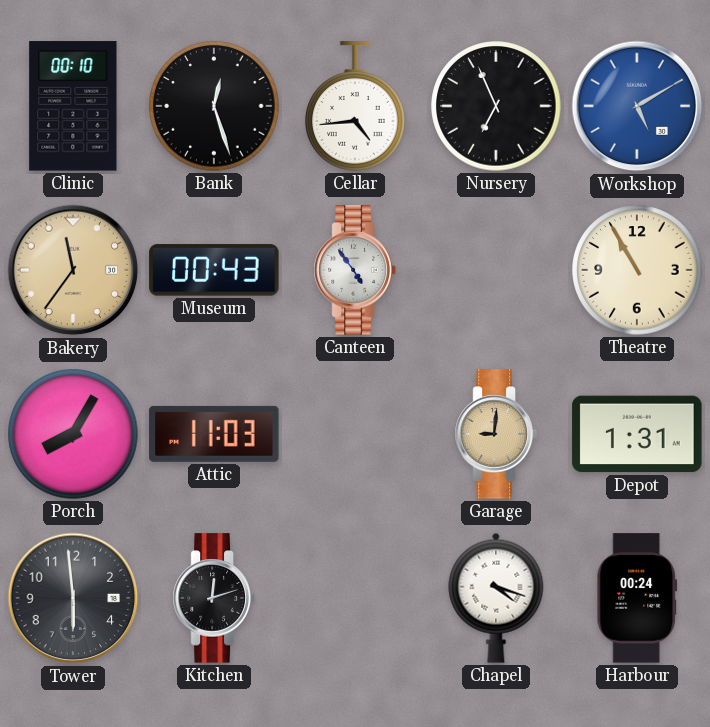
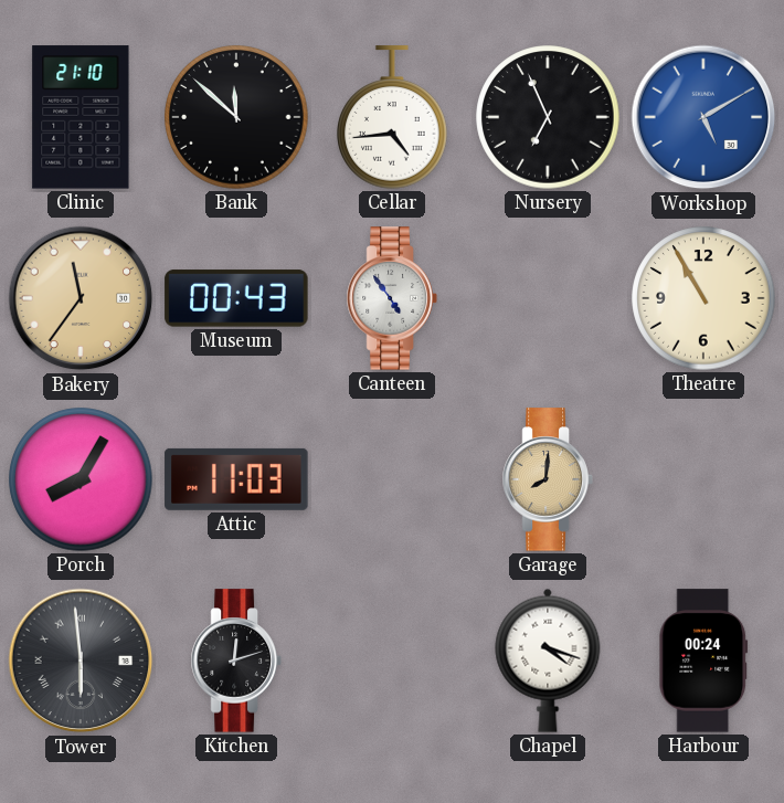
Clinic: 00:10 -> 21:10
Bank: 12:27 -> 11:52
Garage: 9:01 -> 8:01
Depot: 1:31 -> none
Tower numerals: Arabic -> Roman
